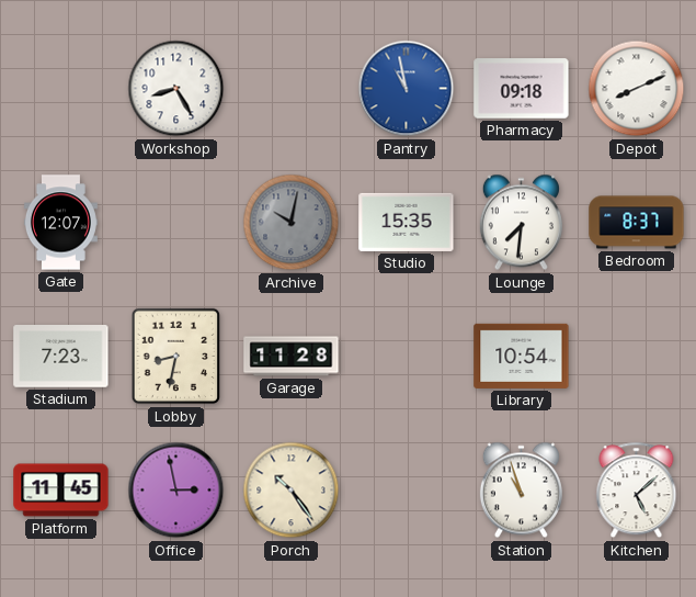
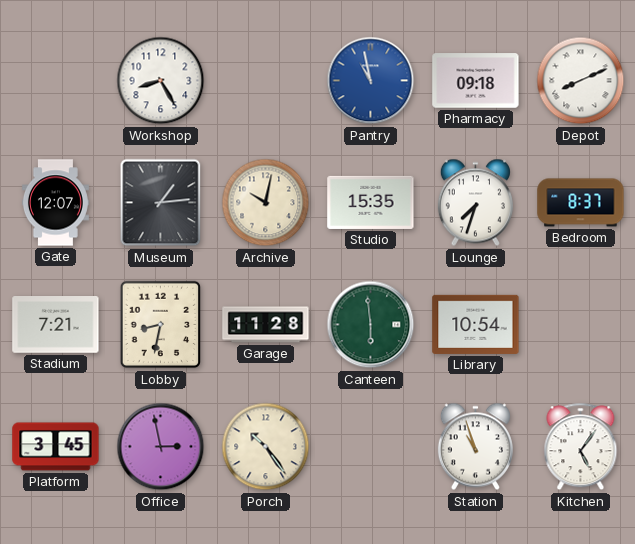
Museum: none -> 1:14
Archive dial: grey -> cream
Lounge: 7:31 -> 7:33
Stadium: 7:23 -> 7:21
Canteen: none -> 5:59
Platform: 11:45 -> 3:45
Kitchen: 5:08 -> 5:06
